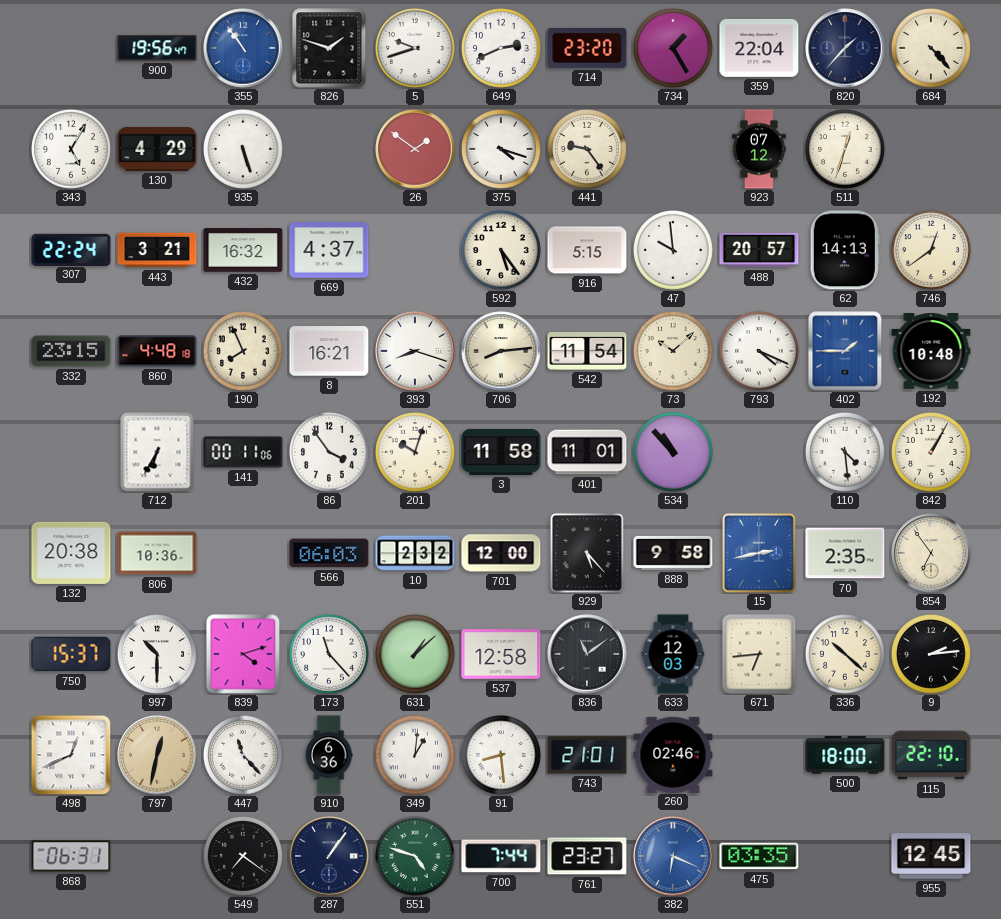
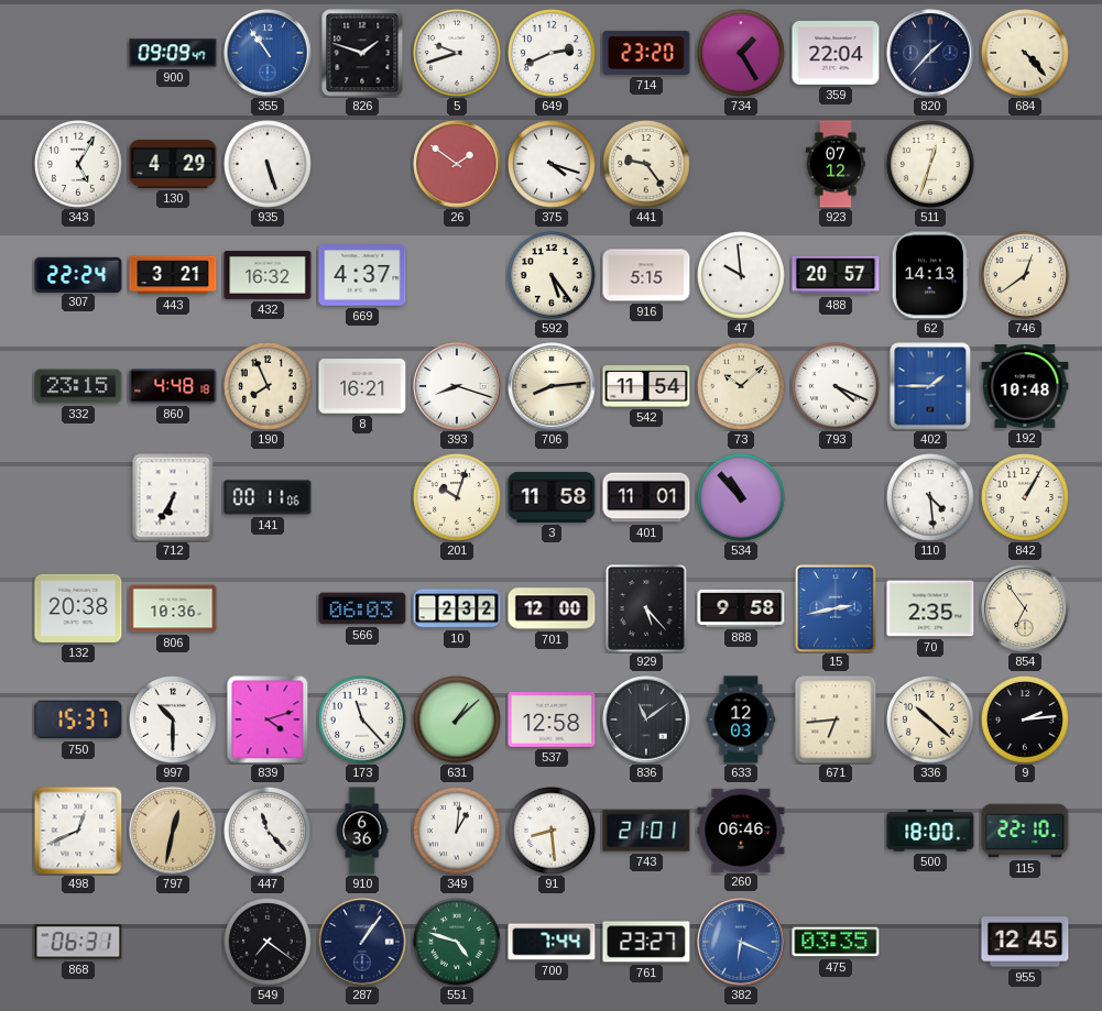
900: 19:56 -> 09:09
86: 3:54 -> none
260: 02:46 -> 06:46
